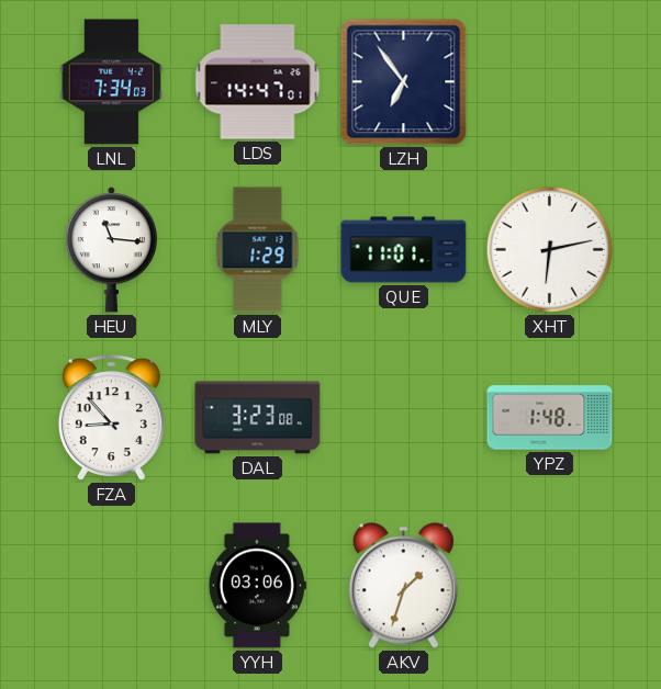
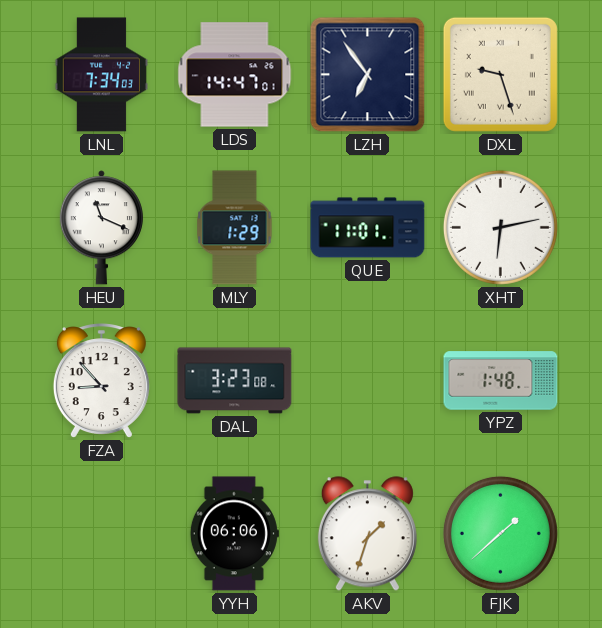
DXL: none -> 9:27
HEU: 11:16 -> 11:19
YYH: 03:06 -> 06:06
FJK: none -> 1:38
